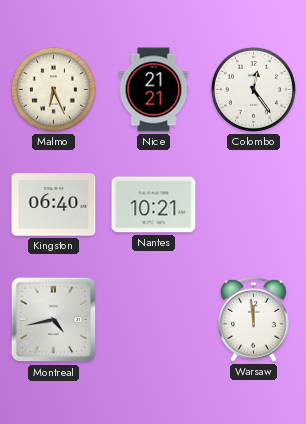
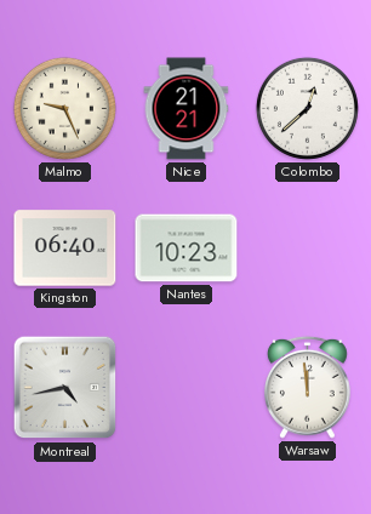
Malmo: 6:26 -> 9:26
Colombo: 12:24 -> 12:38
Nantes: 10:21 -> 10:23
